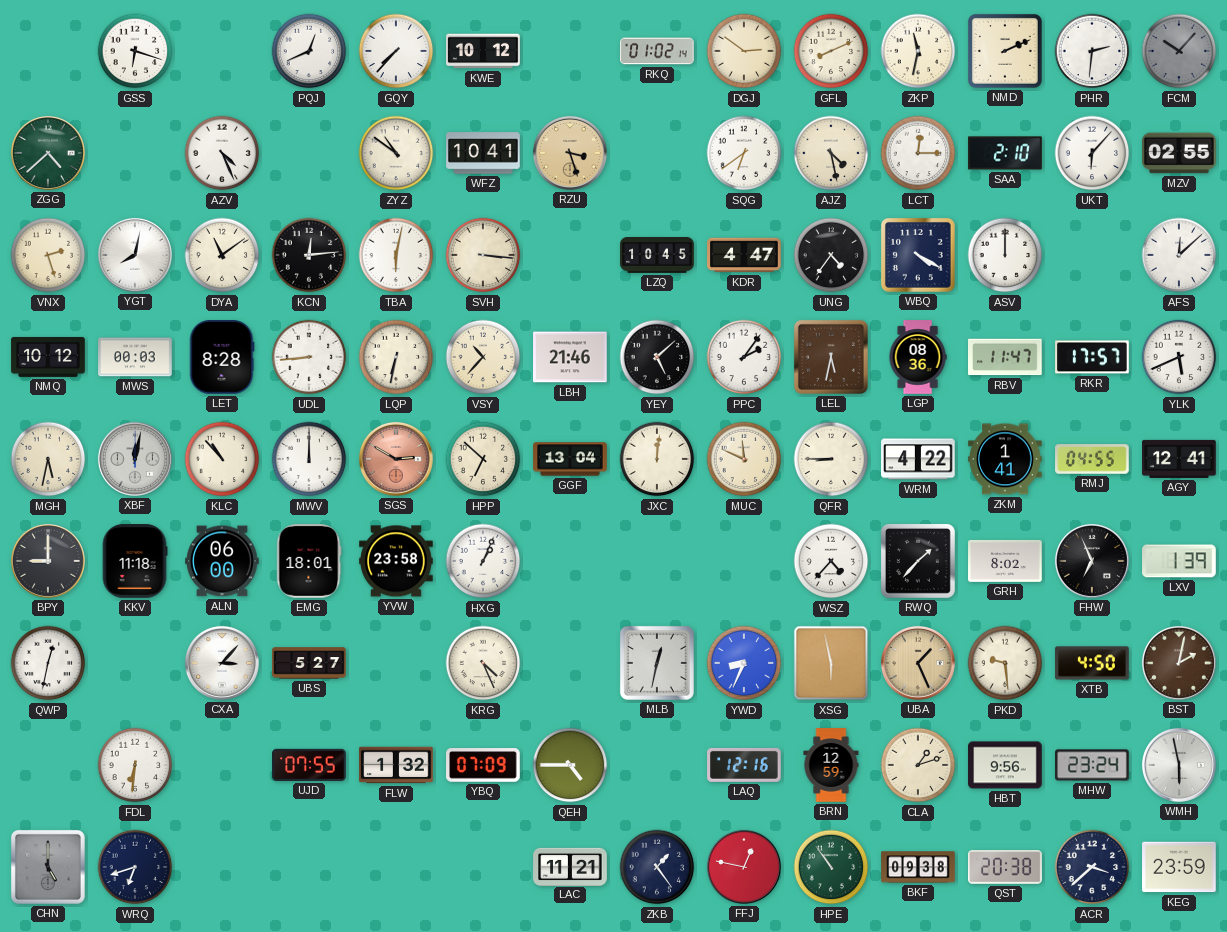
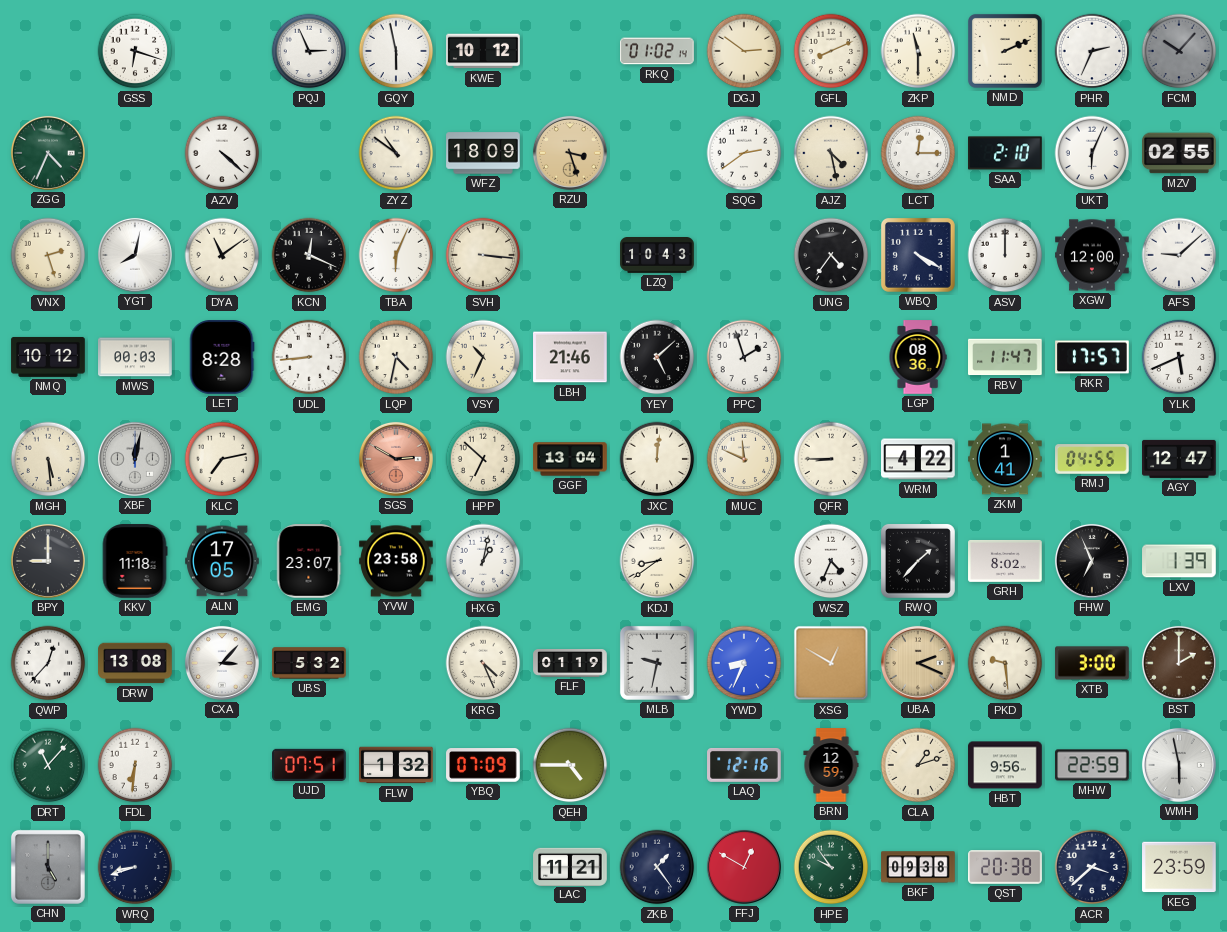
PQJ: 12:41 -> 2:56
GQY: 7:37 -> 5:58
ZKP: 11:32 -> 11:30
PHR: 2:31 -> 2:34
ZGG: 4:38 -> 4:34
AZV: 4:26 -> 4:22
WFZ: 10:41 -> 18:09
SQG: 6:39 -> 2:39
UKT: 6:07 -> 6:04
KCN: 12:14 -> 12:19
TBA: 6:02 -> 6:04
LZQ: 10:45 -> 10:43
KDR: 4:47 -> none
XGW: none -> 12:00
AFS: 12:08 -> 9:08
LQP: 6:32 -> 4:32
VSY: 10:37 -> 10:34
PPC: 2:06 -> 1:57
LEL: 5:32 -> none
MGH: 5:32 -> 5:29
KLC: 10:53 -> 7:13
MWV: 12:00 -> none
AGY: 12:41 -> 12:47
ALN: 06:00 -> 17:05
EMG: 18:01 -> 23:07
HXG: 1:04 -> 1:02
KDJ: none -> 8:39
WSZ: 4:37 -> 4:34
QWP: 12:32 -> 12:37
DRW: none -> 13:08
UBS: 5:27 -> 5:32
FLF: none -> 01:19
MLB: 12:32 -> 9:32
XSG: 5:58 -> 12:50
UBA: 1:26 -> 2:19
XTB: 4:50 -> 3:00
BST: 2:02 -> 2:00
DRT: none -> 11:07
UJD: 07:55 -> 07:51
MHW: 23:24 -> 22:59
WRQ: 6:42 -> 8:42
FFJ: 12:47 -> 12:50
HPE: 10:54 -> 9:54
